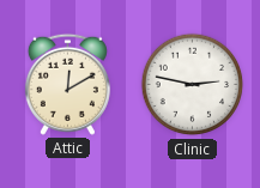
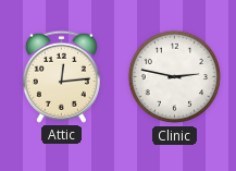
Attic: 12:10 -> 12:14
